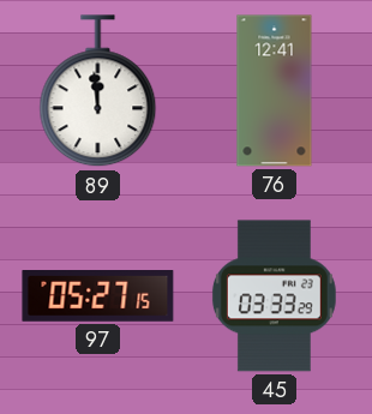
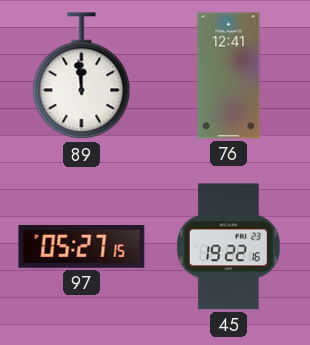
45: 03:33 -> 19:22
